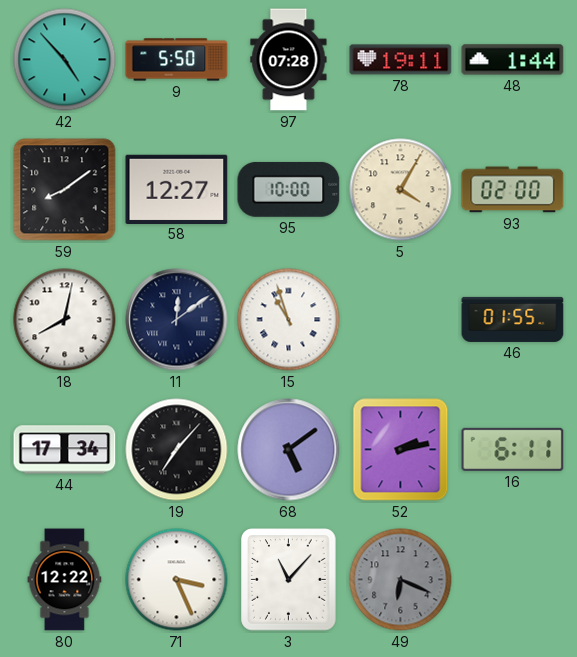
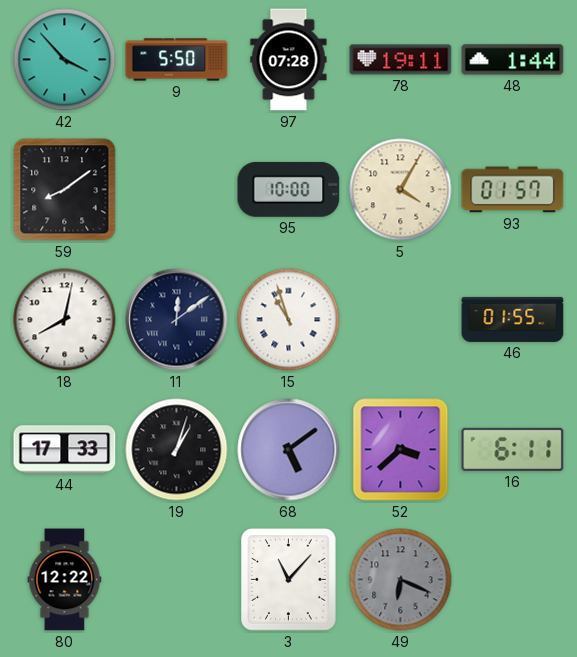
42: 4:53 -> 3:53
58: 12:27 -> none
93: 02:00 -> 01:57
44: 17:34 -> 17:33
19: 7:07 -> 1:03
52: 2:13 -> 3:38
71: 3:26 -> none
